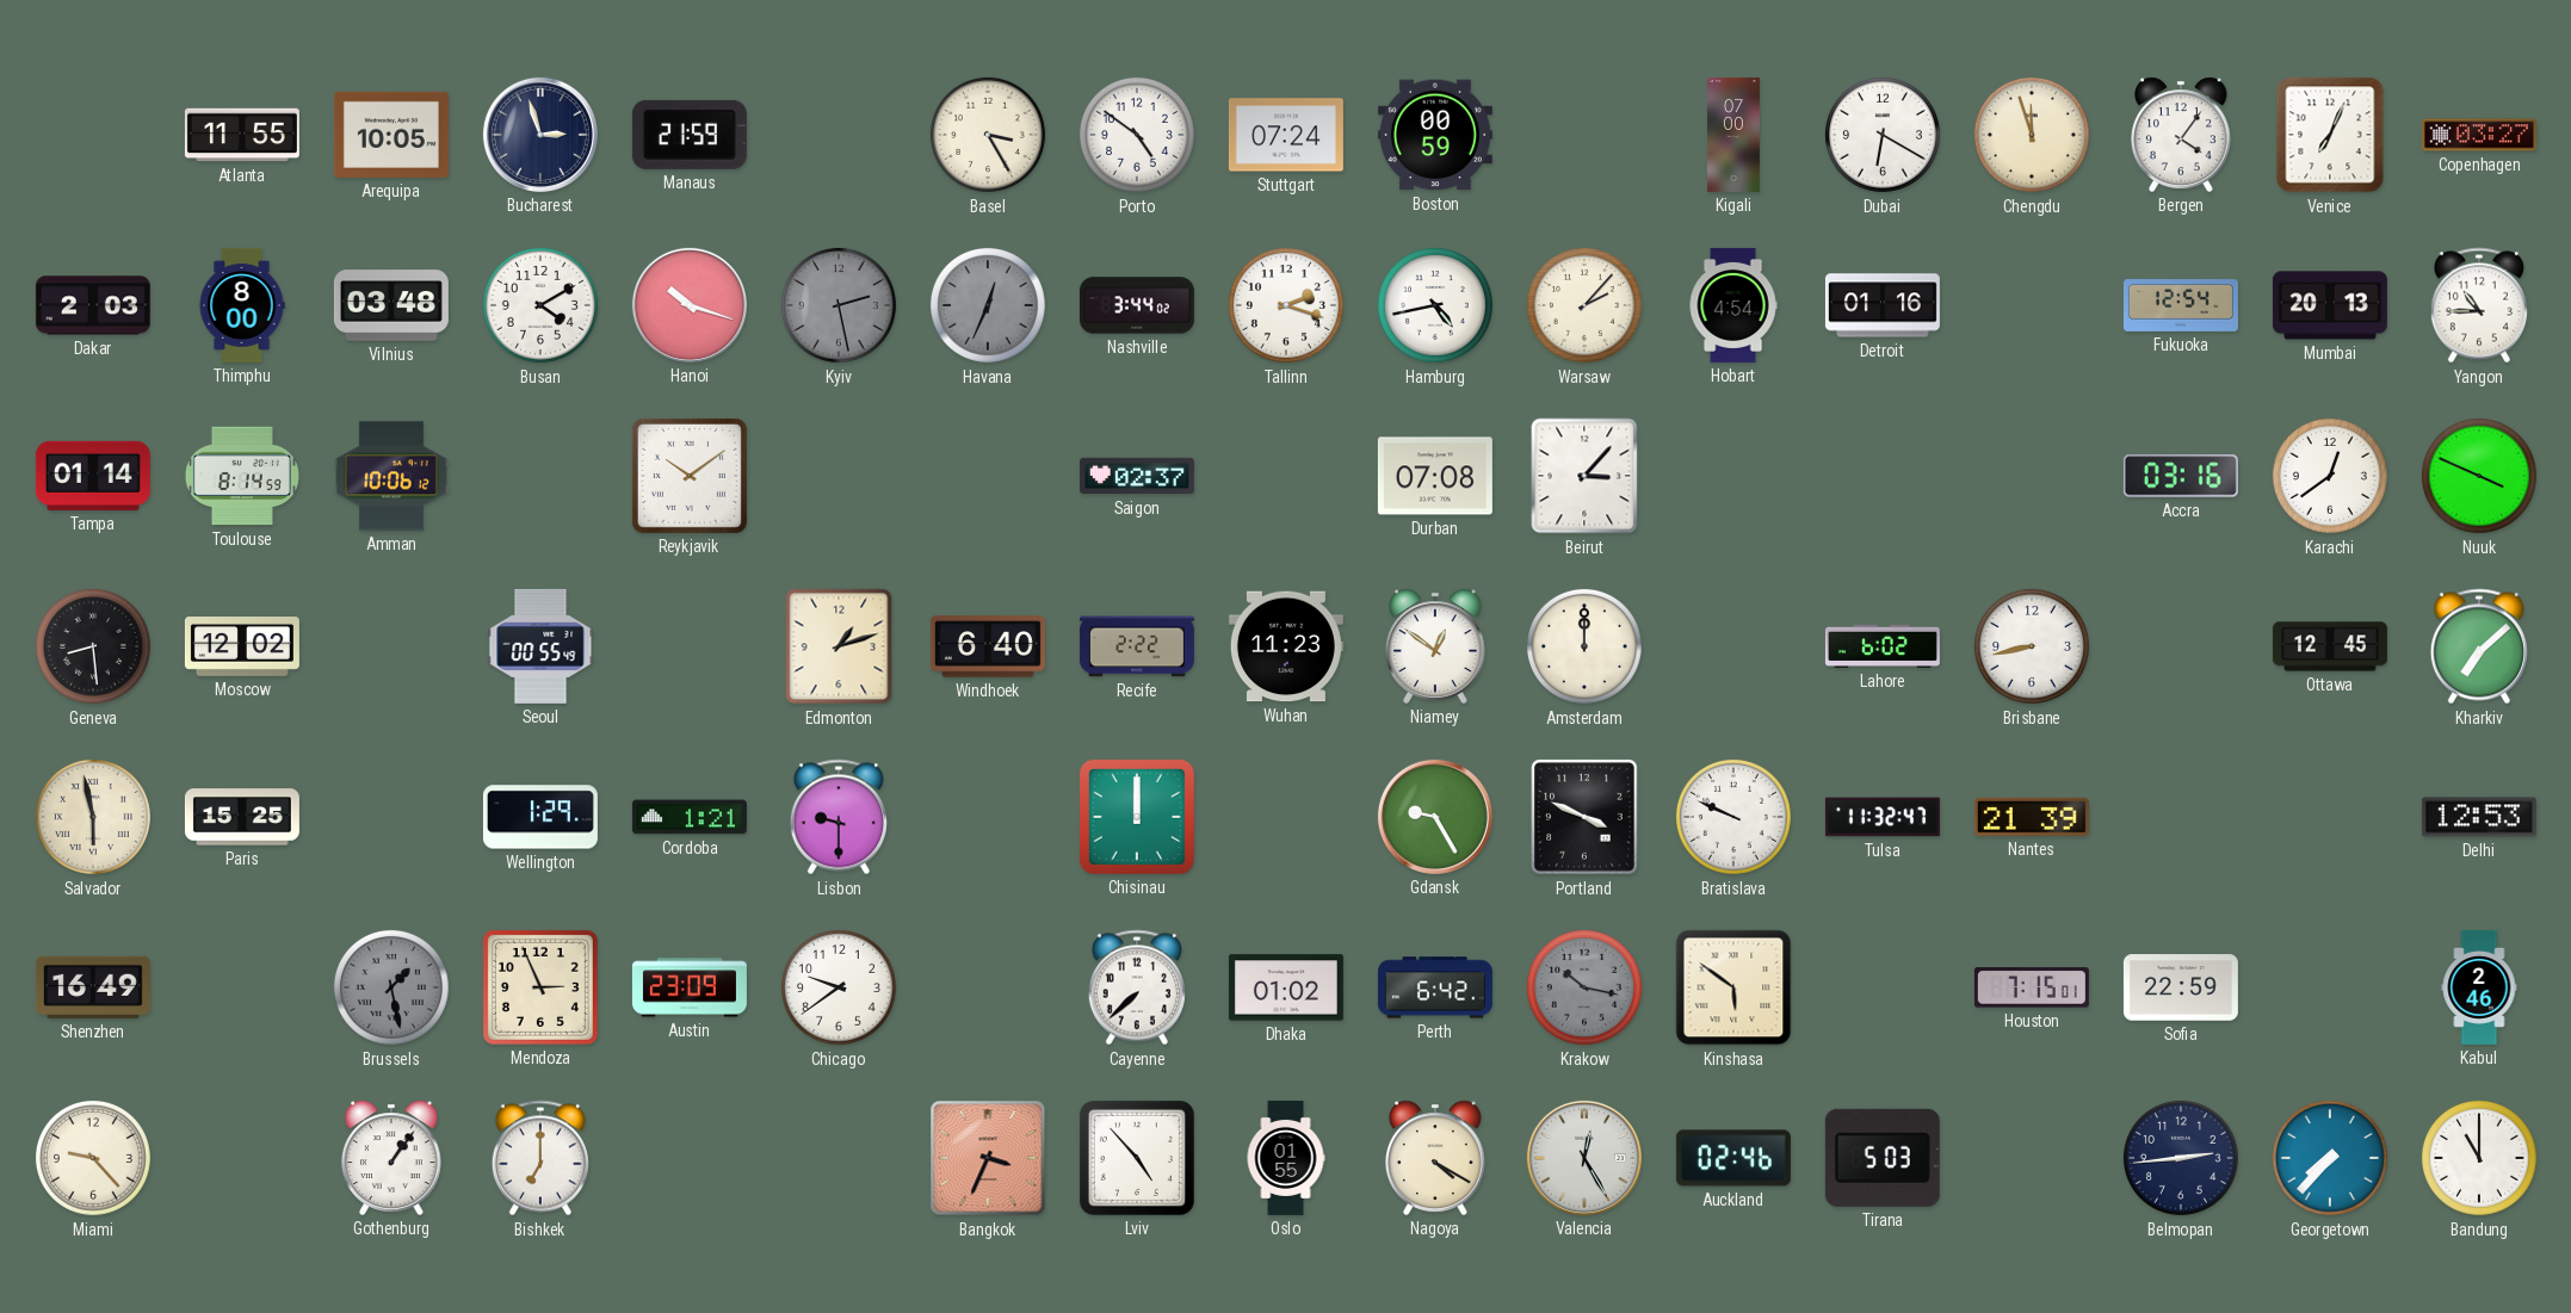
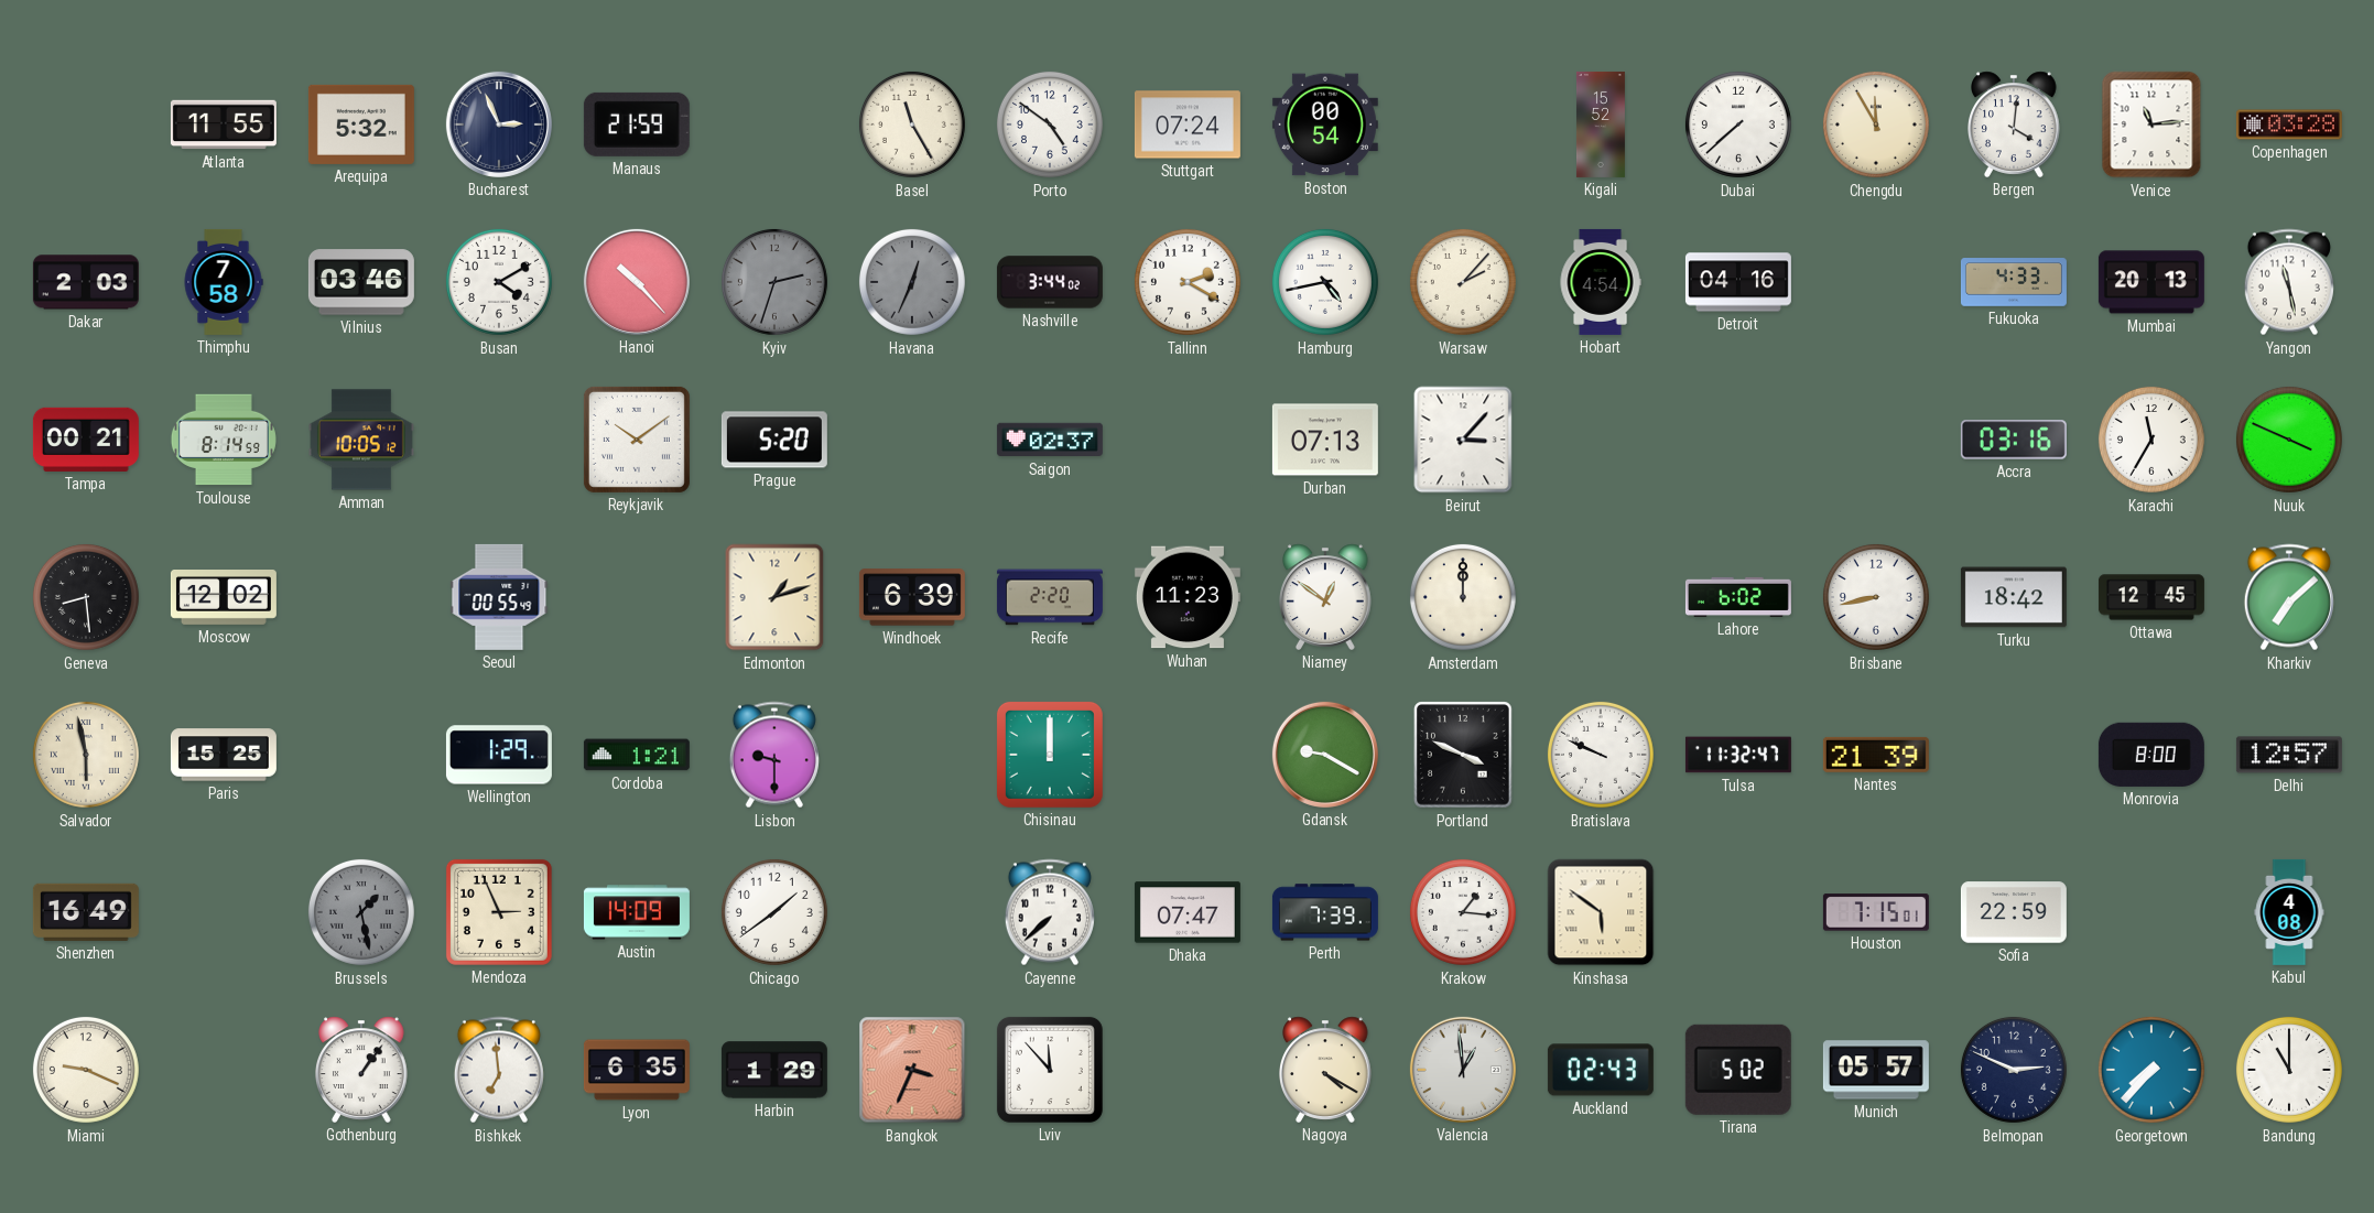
Arequipa: 10:05 -> 5:32
Bucharest: 2:57 -> 2:56
Basel: 3:25 -> 11:25
Boston: 00:59 -> 00:54
Kigali: 07:00 -> 15:52
Dubai: 6:20 -> 7:38
Chengdu: 11:57 -> 11:55
Bergen: 4:06 -> 4:01
Venice: 7:04 -> 11:14
Copenhagen: 03:27 -> 03:28
Thimphu: 8:00 -> 7:58
Vilnius: 03:48 -> 03:46
Hanoi: 10:18 -> 10:23
Kyiv: 2:28 -> 2:33
Tallinn: 2:18 -> 2:20
Detroit: 01:16 -> 04:16
Fukuoka: 12:54 -> 4:33
Yangon: 10:45 -> 11:28
Tampa: 01:14 -> 00:21
Amman: 10:06 -> 10:05
Prague: none -> 5:20
Durban: 07:08 -> 07:13
Karachi: 12:39 -> 11:35
Windhoek: 6:40 -> 6:39
Recife: 2:22 -> 2:20
Turku: none -> 18:42
Gdansk: 9:25 -> 9:20
Monrovia: none -> 8:00
Delhi: 12:53 -> 12:57
Austin: 23:09 -> 14:09
Chicago: 9:39 -> 1:39
Dhaka: 01:02 -> 07:47
Perth: 6:42 -> 7:39
Krakow: 10:17 -> 1:16
Krakow dial: grey -> white
Kabul: 2:46 -> 4:08
Miami: 9:23 -> 9:19
Bishkek: 7:00 -> 6:59
Lyon: none -> 6:35
Harbin: none -> 1:29
Lviv: 4:53 -> 11:53
Oslo: 01:55 -> none
Valencia: 12:25 -> 12:59
Auckland: 02:46 -> 02:43
Tirana: 5:03 -> 5:02
Munich: none -> 05:57
Belmopan: 2:44 -> 2:49
